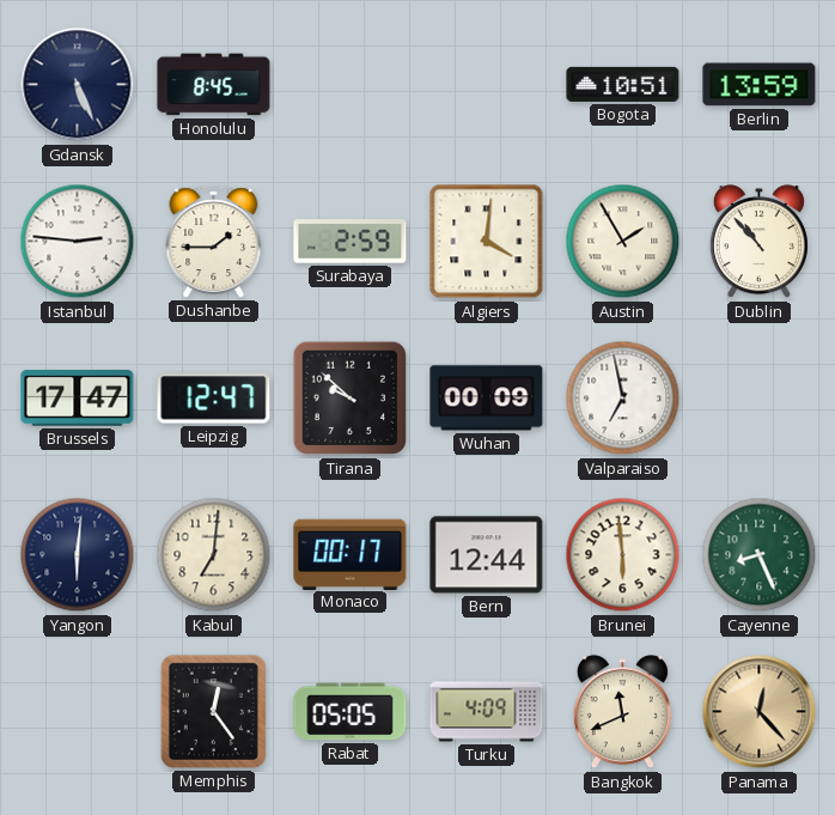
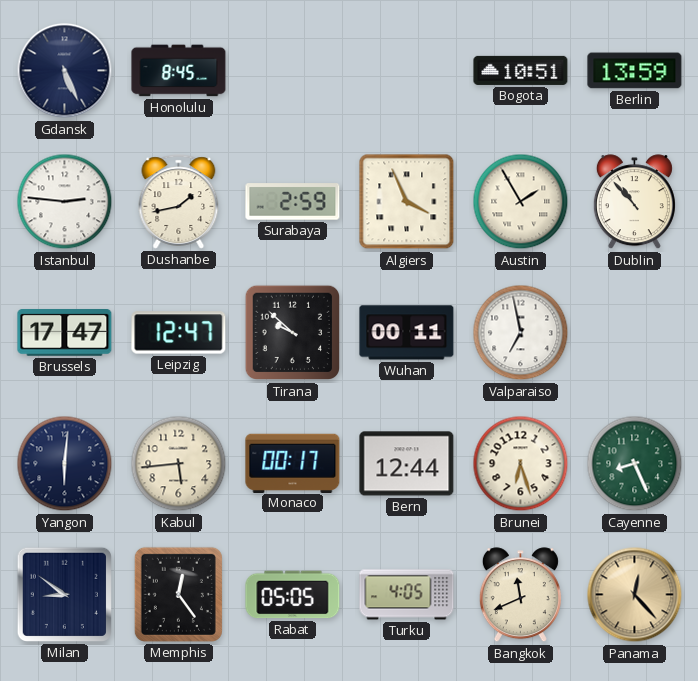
Dushanbe: 1:45 -> 1:43
Algiers: 4:01 -> 3:56
Wuhan: 00:09 -> 00:11
Kabul: 7:01 -> 5:44
Brunei: 5:59 -> 6:27
Milan: none -> 8:51
Turku: 4:09 -> 4:05
